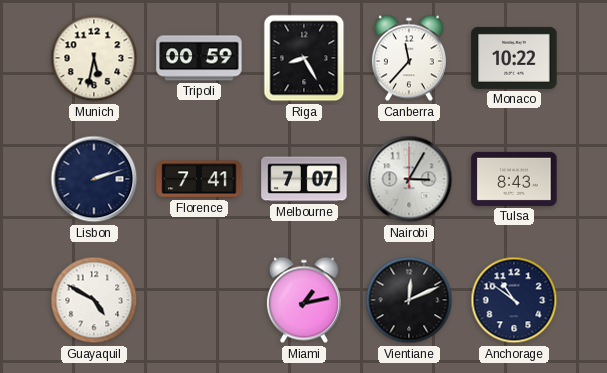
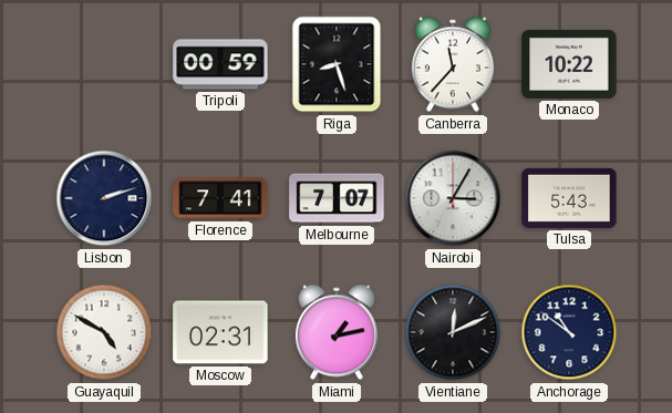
Munich: 5:32 -> none
Riga: 8:25 -> 8:27
Tulsa: 8:43 -> 5:43
Moscow: none -> 02:31
